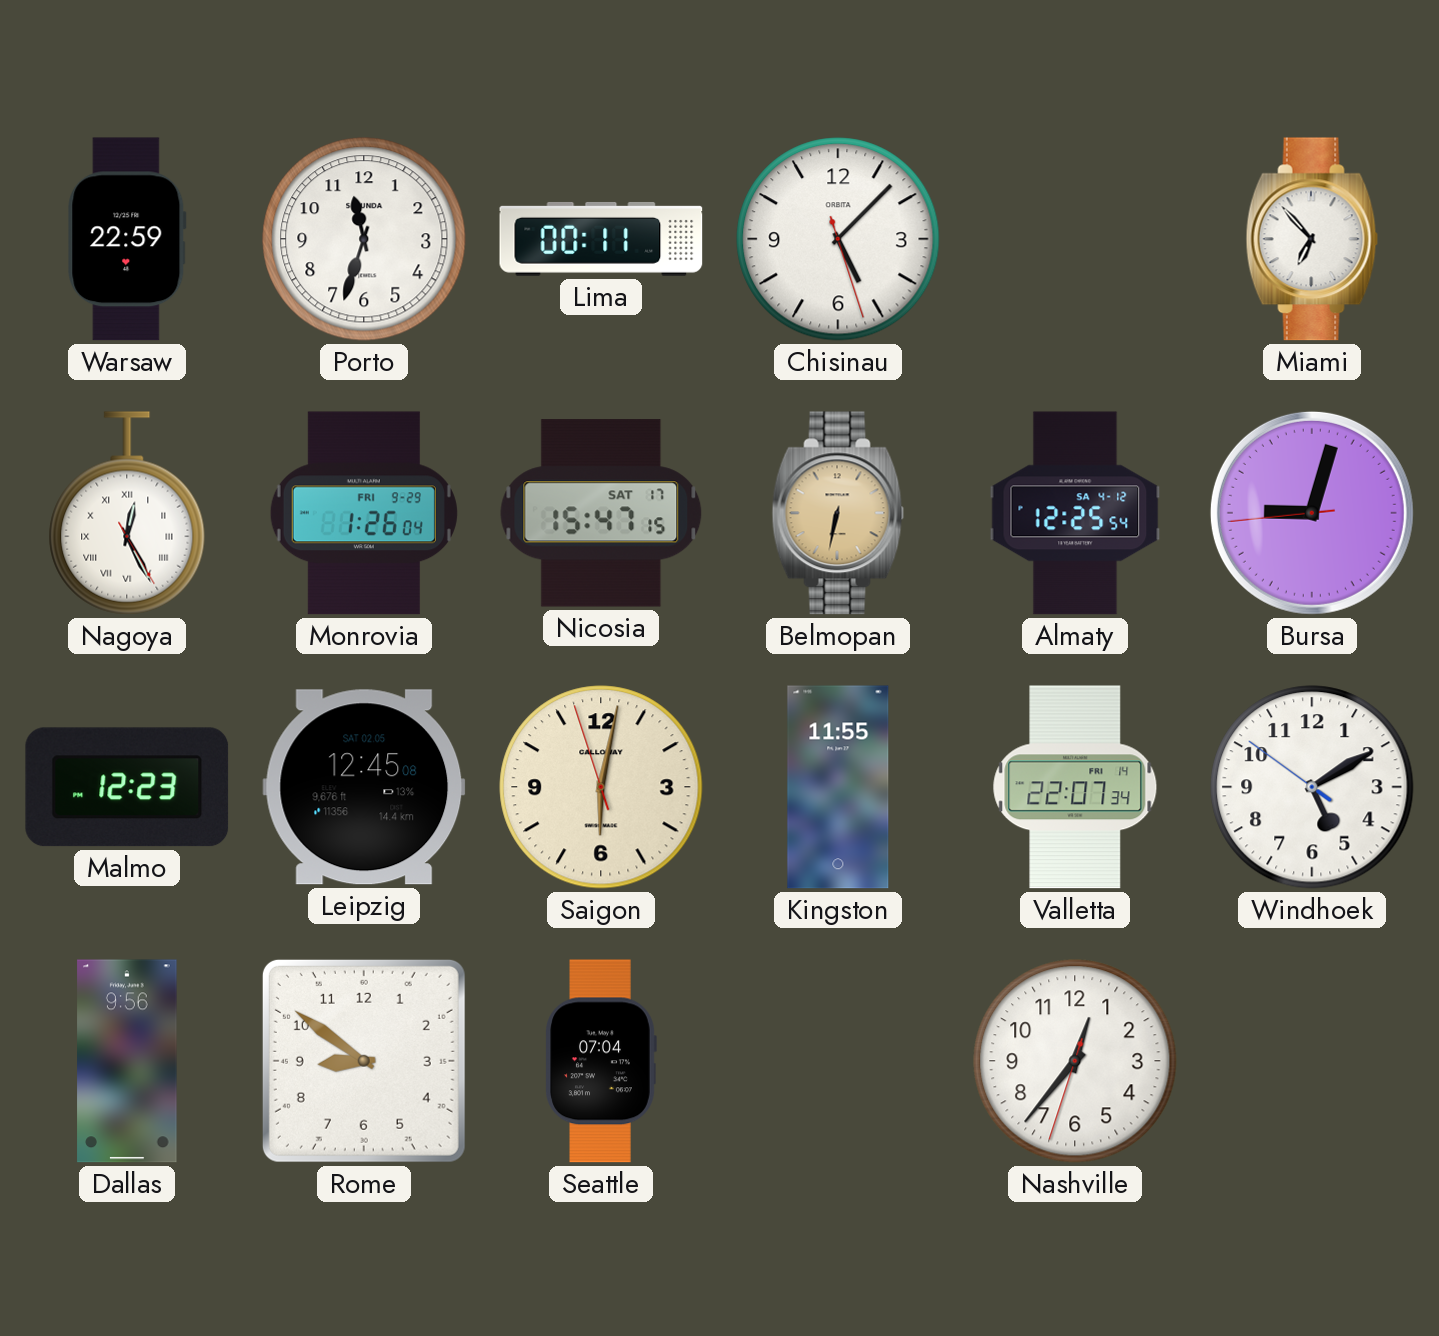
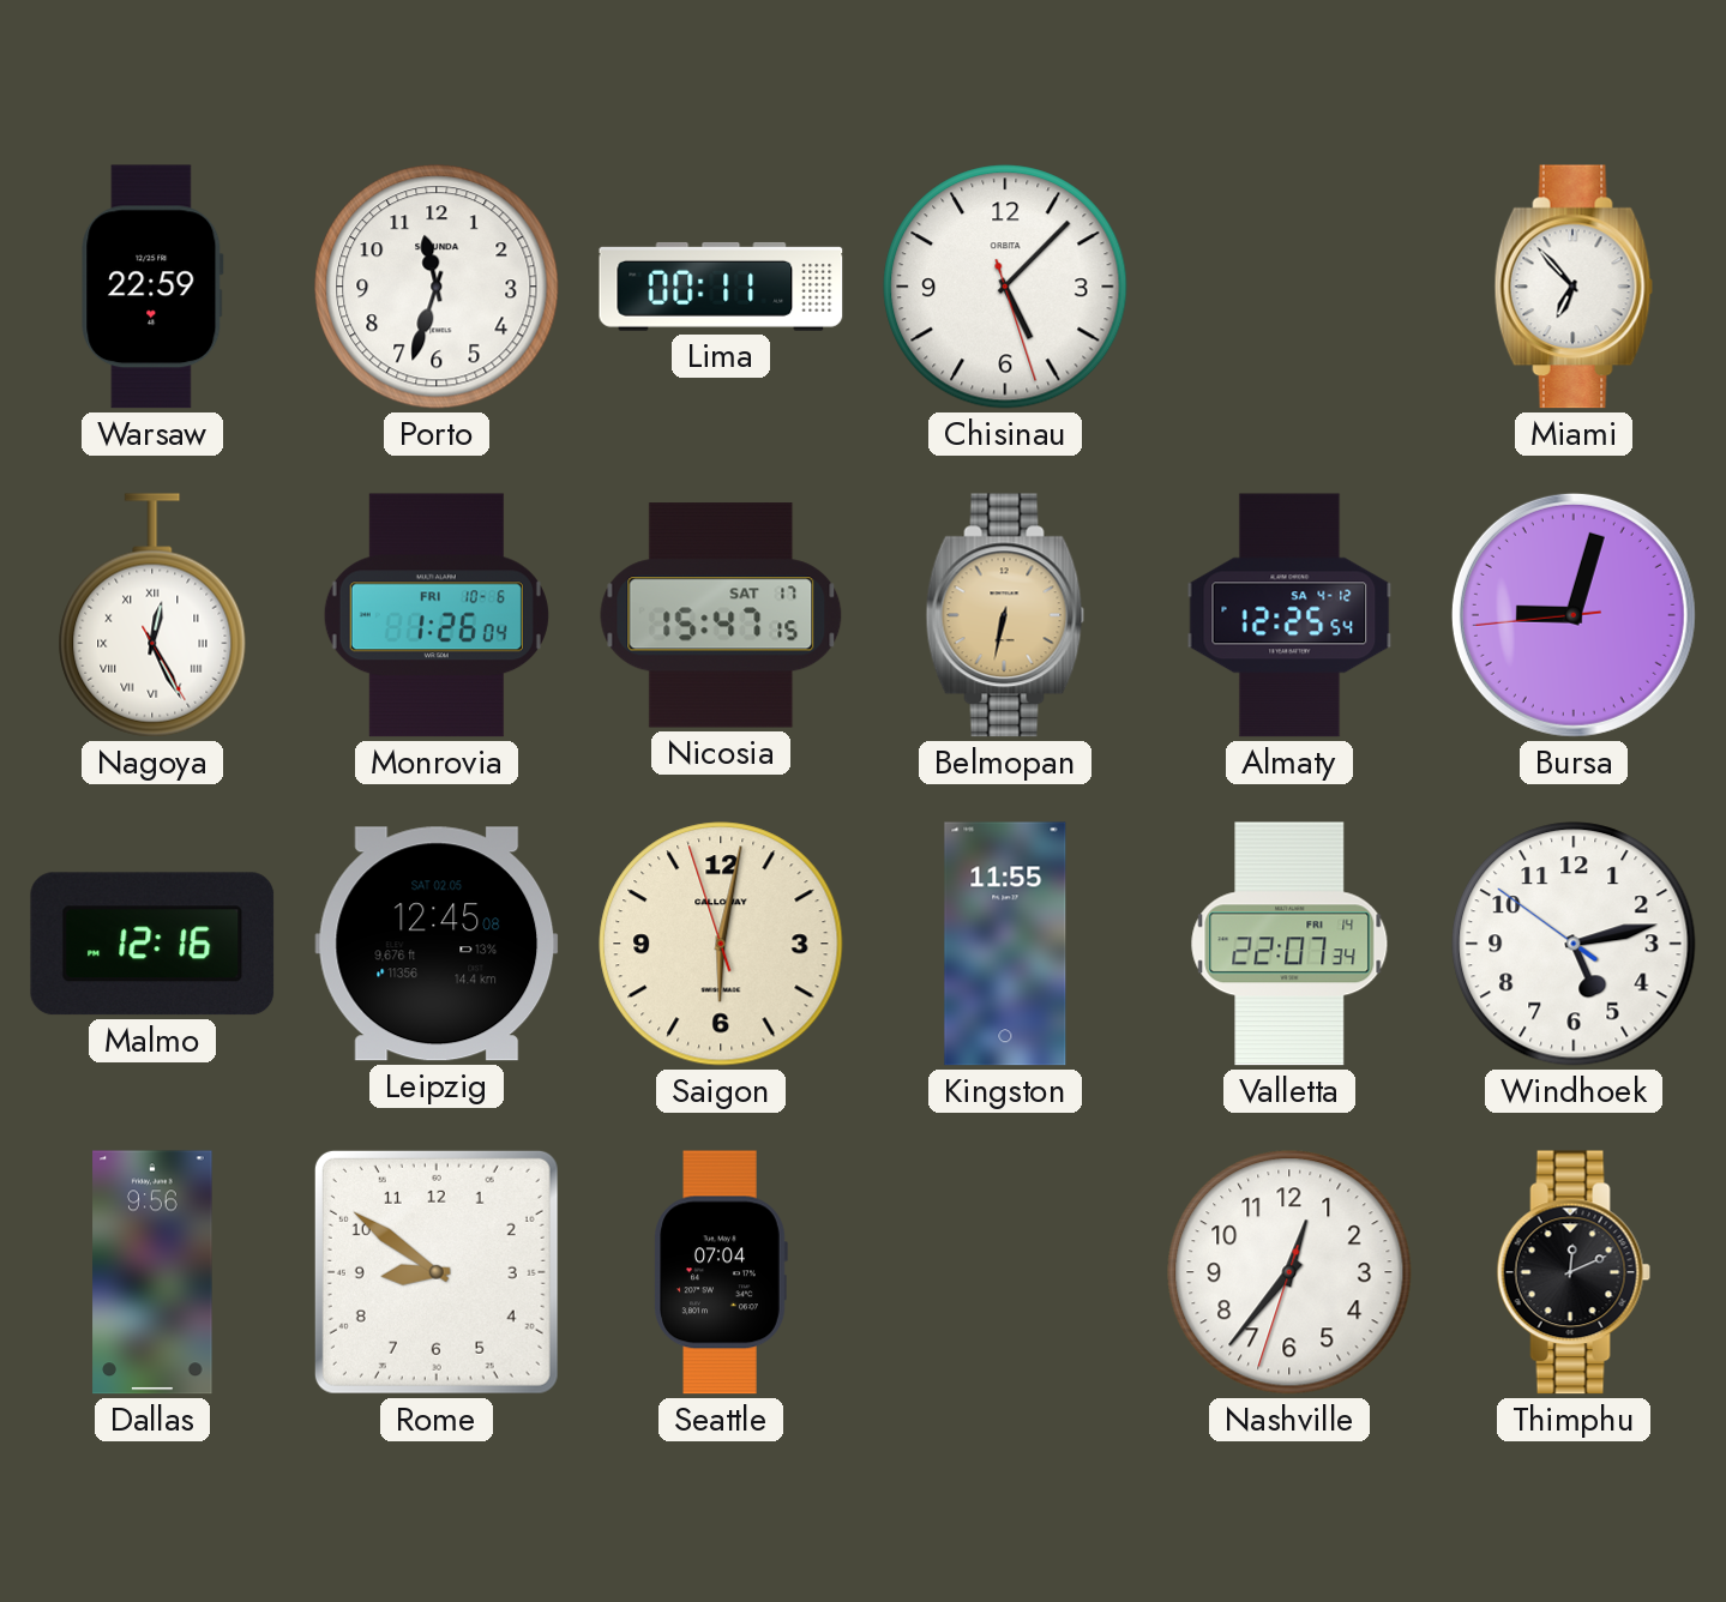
Monrovia date: FRI 9-29 -> FRI 10-6
Malmo: 12:23 -> 12:16
Windhoek: 5:09 -> 5:12
Thimphu: none -> 12:11
